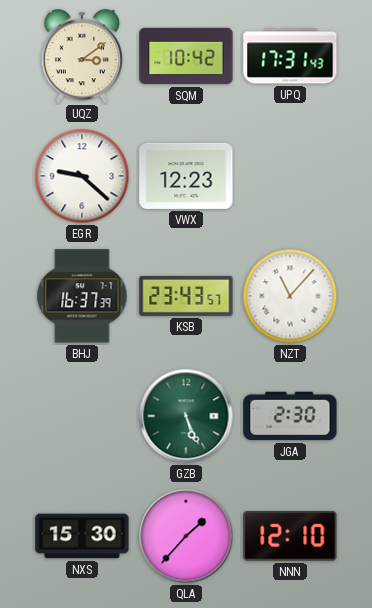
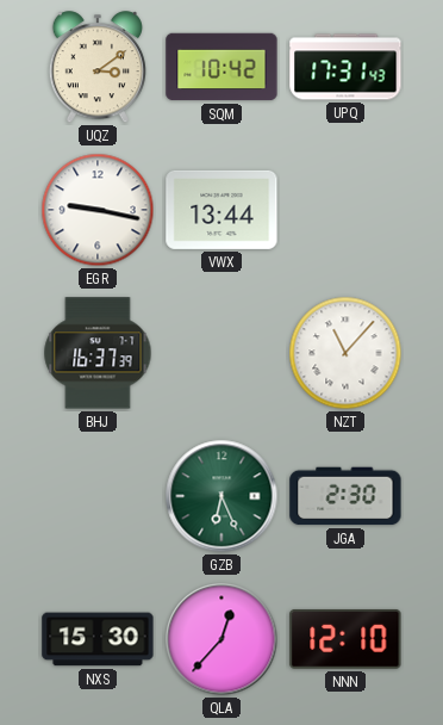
EGR: 9:22 -> 9:17
VWX: 12:23 -> 13:44
KSB: 23:43 -> none
GZB: 5:26 -> 6:26
QLA: 1:37 -> 12:37
